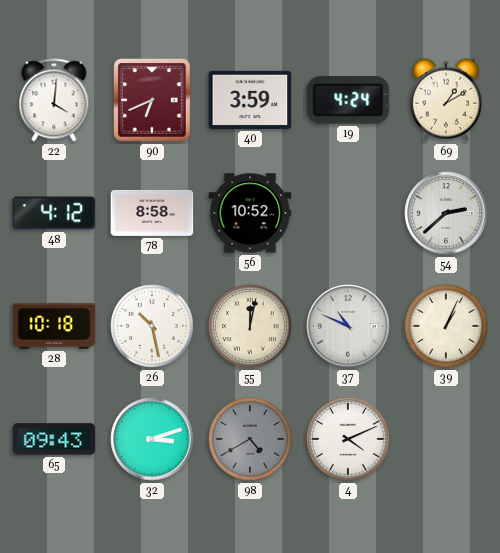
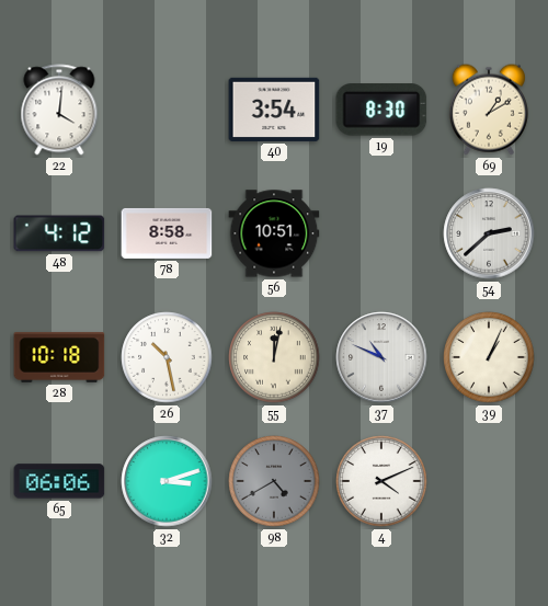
90: 6:41 -> none
40: 3:59 -> 3:54
19: 4:24 -> 8:30
56: 10:52 -> 10:51
65: 09:43 -> 06:06
